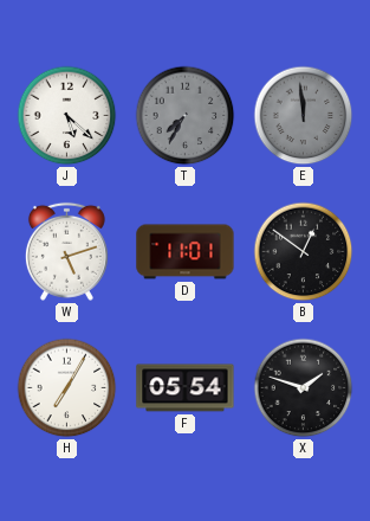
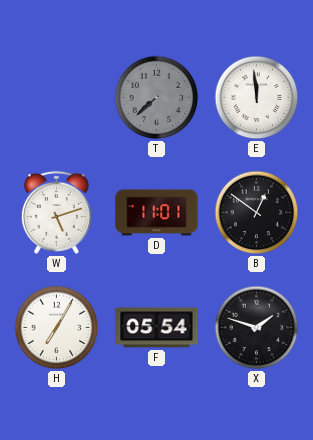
J: 5:22 -> none
T: 7:35 -> 7:38
E dial: grey -> white
